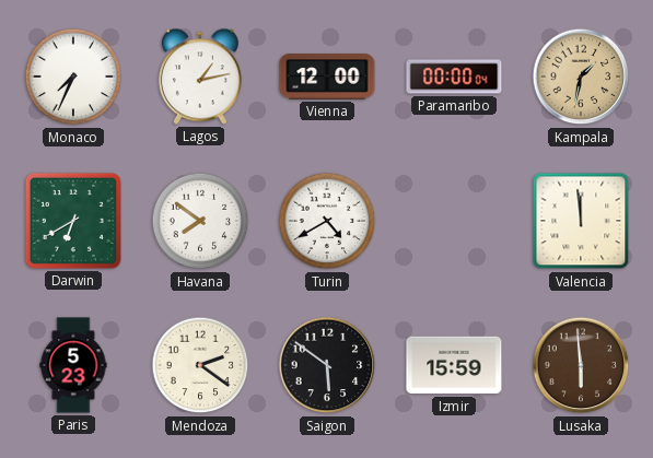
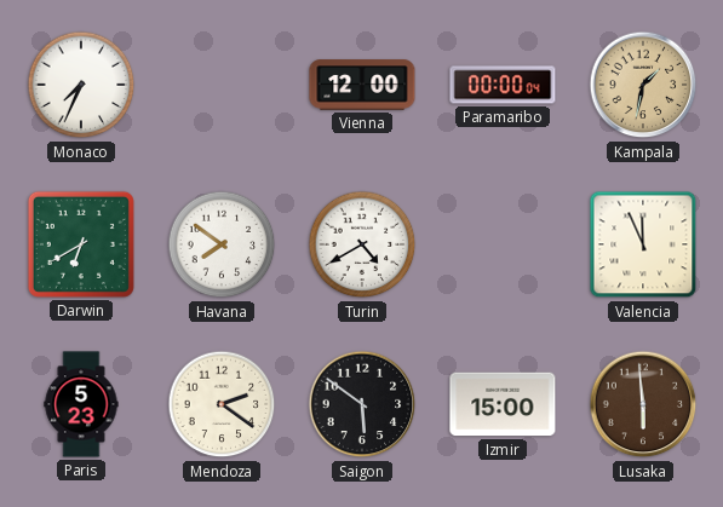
Lagos: 1:13 -> none
Valencia: 11:59 -> 11:56
Izmir: 15:59 -> 15:00
